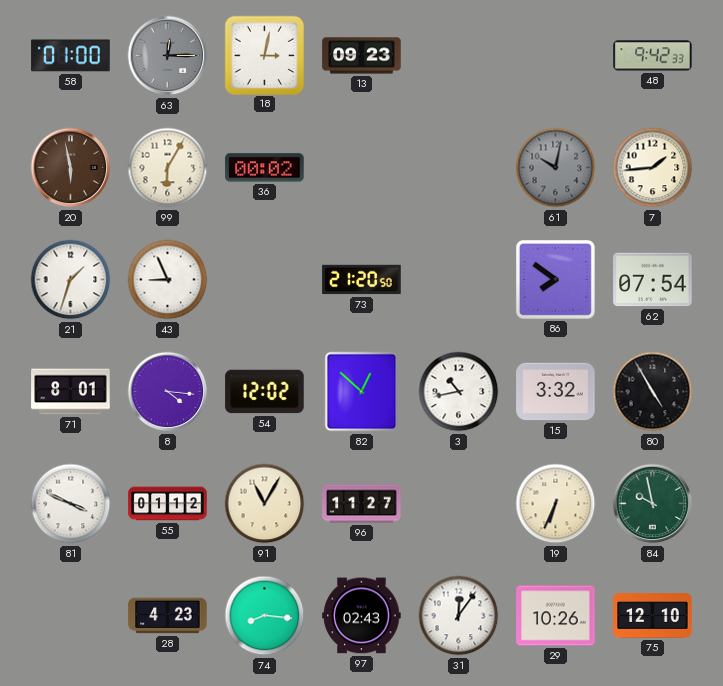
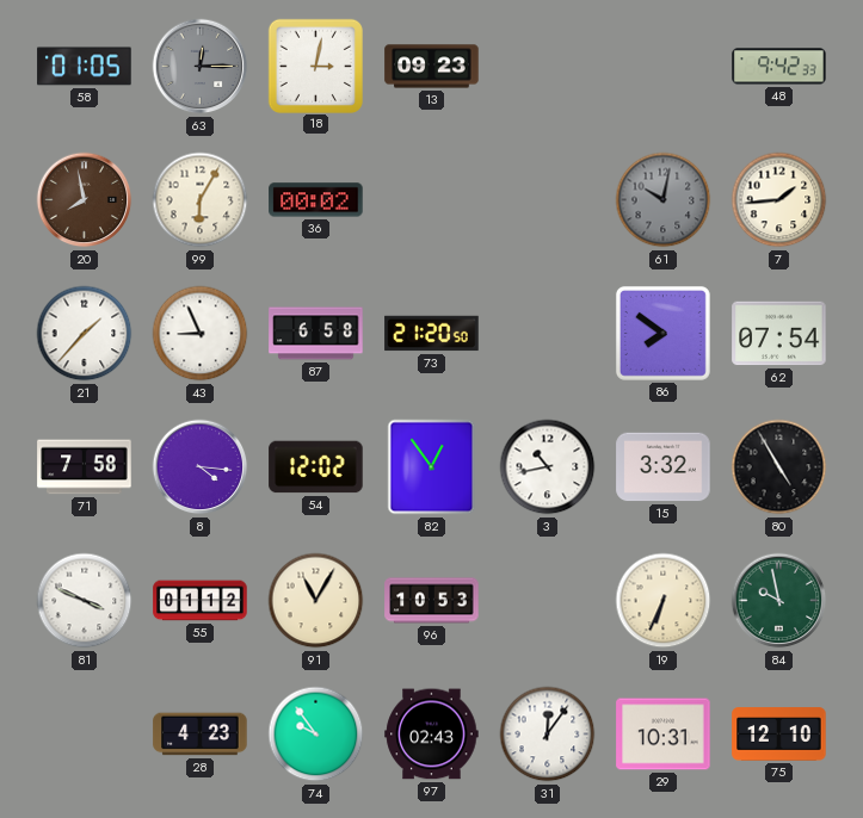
58: 01:00 -> 01:05
20: 5:58 -> 7:58
21: 1:33 -> 1:37
87: none -> 6:58
71: 8:01 -> 7:58
82: 12:52 -> 12:54
96: 11:27 -> 10:53
74: 8:16 -> 9:54
29: 10:26 -> 10:31
